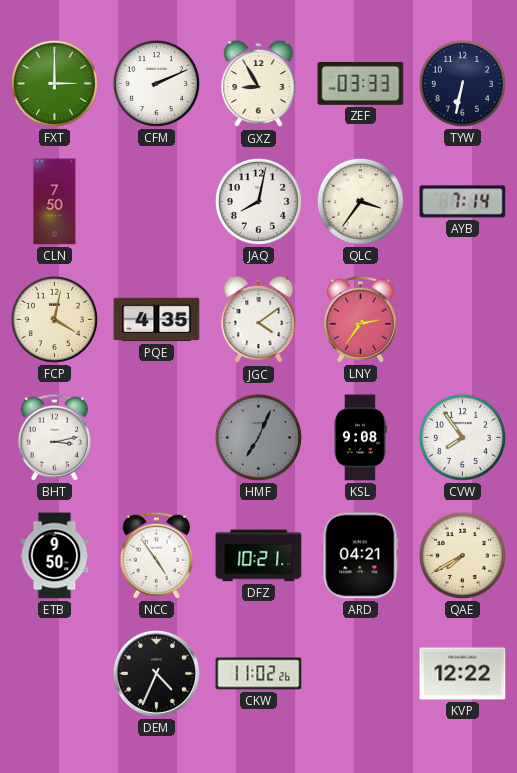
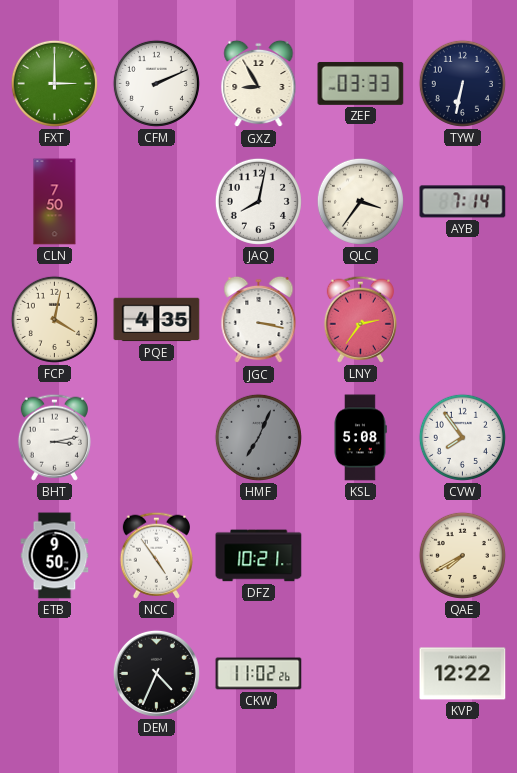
JGC: 4:09 -> 3:17
KSL: 9:08 -> 5:08
ARD: 04:21 -> none
